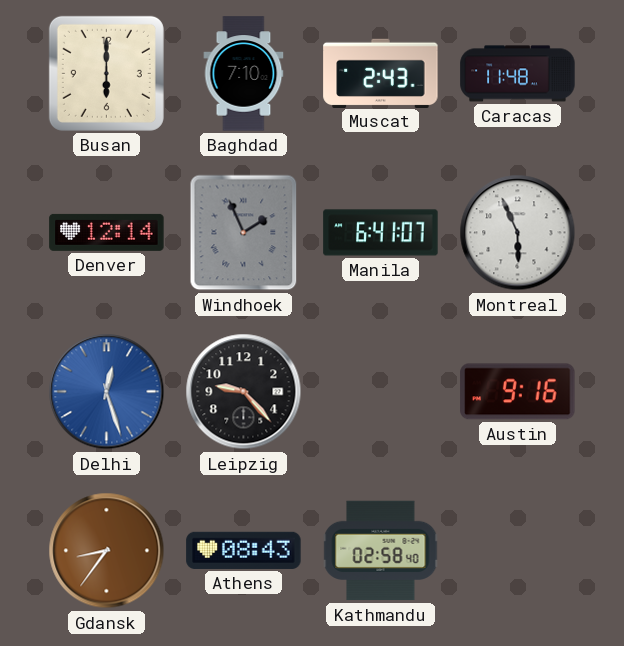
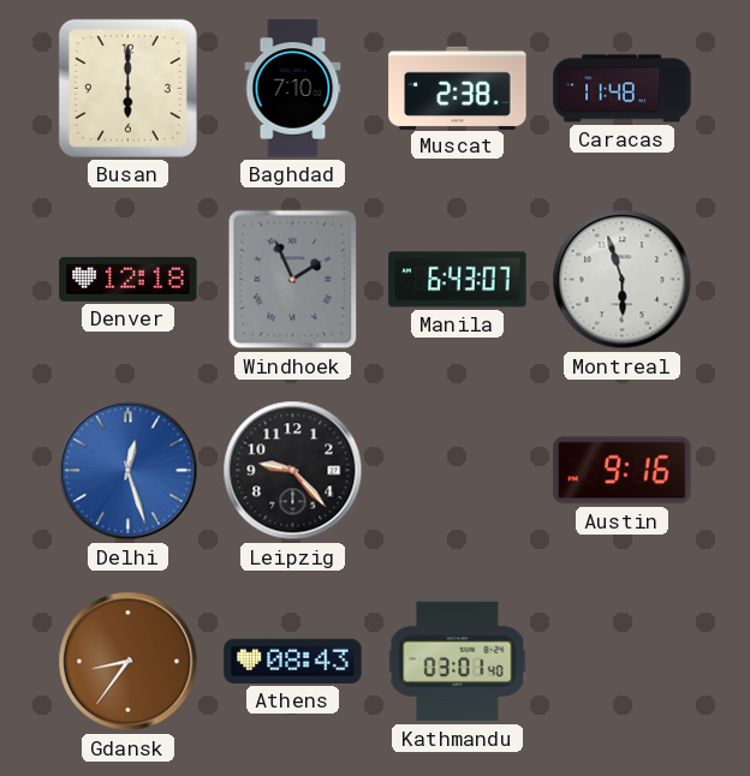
Muscat: 2:43 -> 2:38
Denver: 12:14 -> 12:18
Manila: 6:41 -> 6:43
Montreal: 5:56 -> 5:57
Kathmandu: 02:58 -> 03:01
